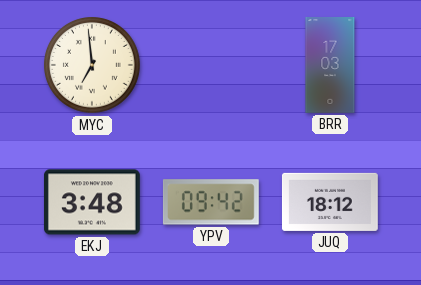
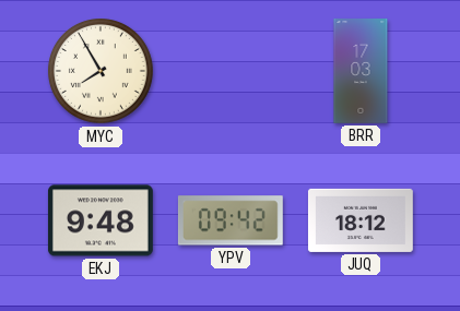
MYC: 6:59 -> 7:55
EKJ: 3:48 -> 9:48
